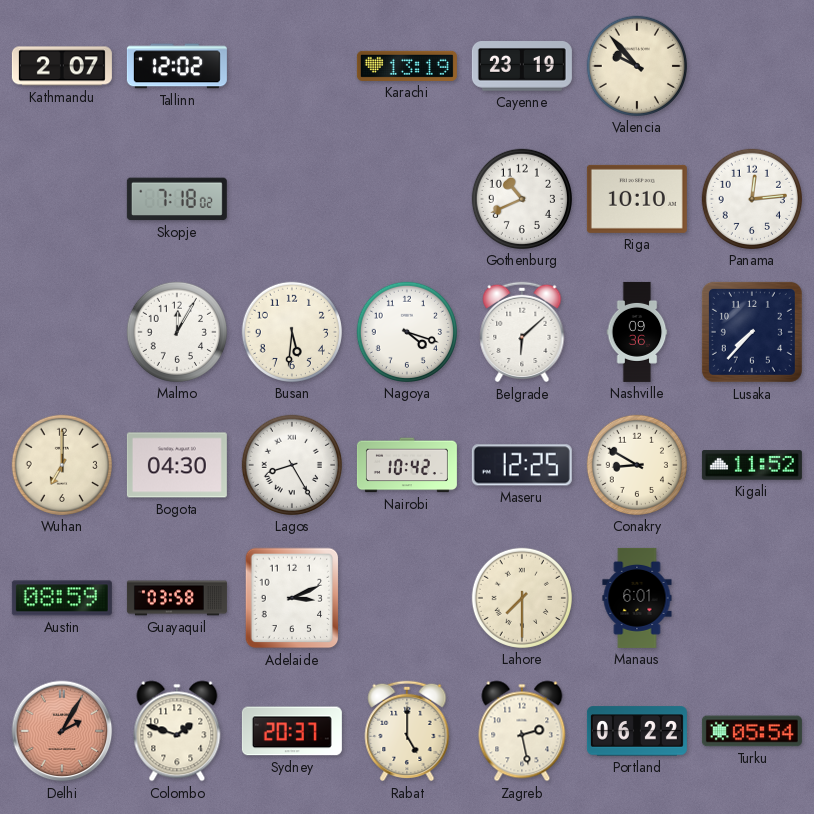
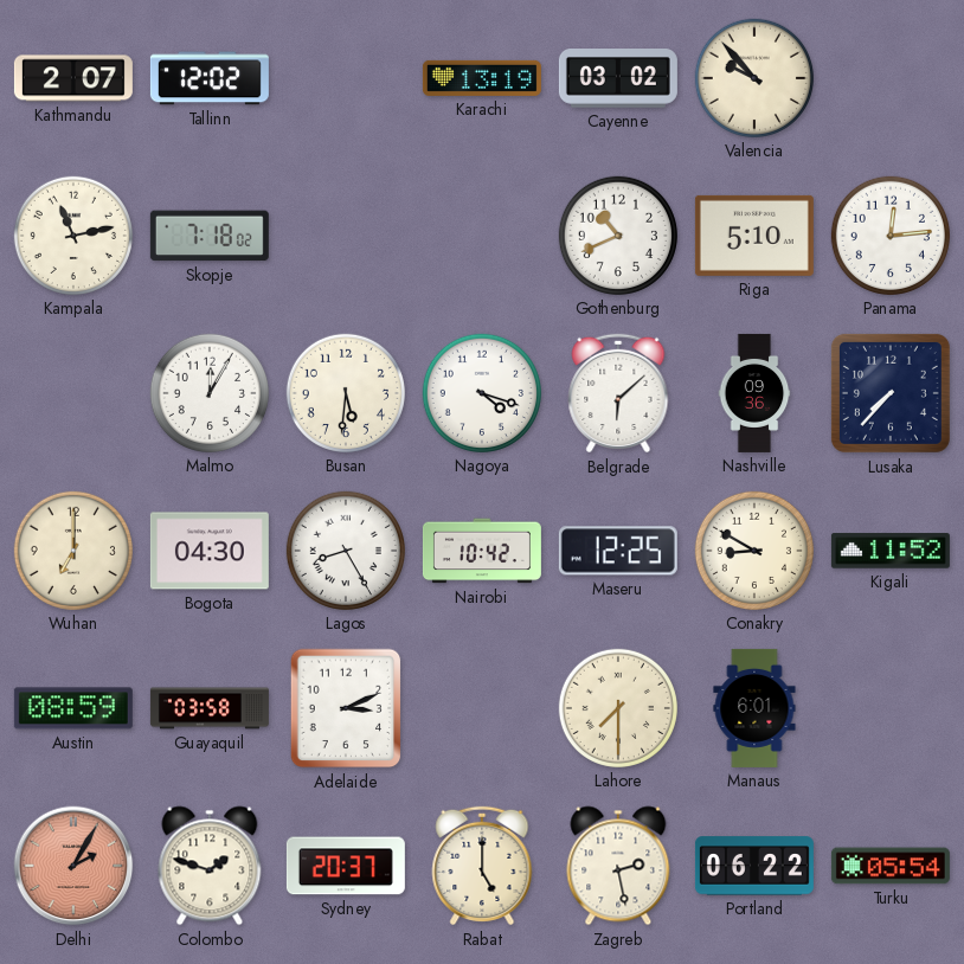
Cayenne: 23:19 -> 03:02
Kampala: none -> 11:13
Riga: 10:10 -> 5:10
